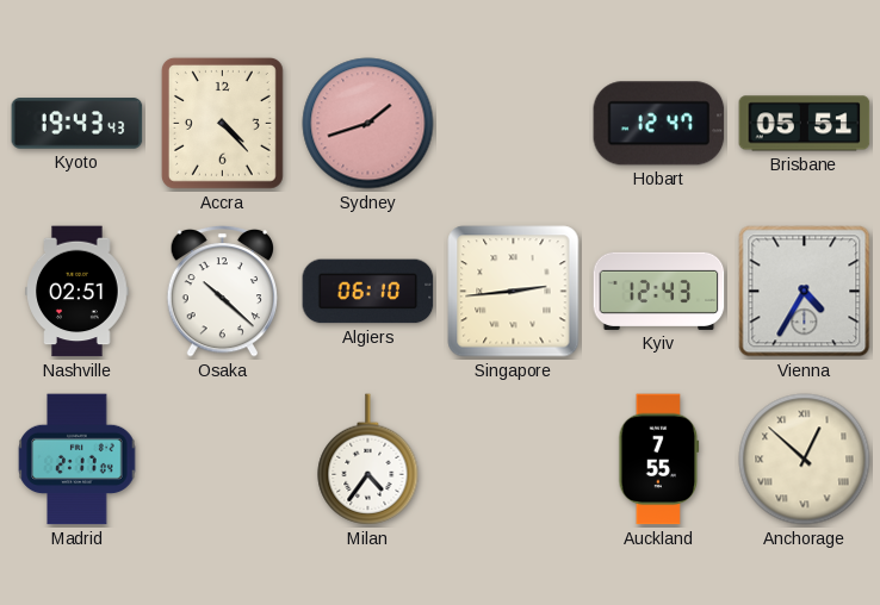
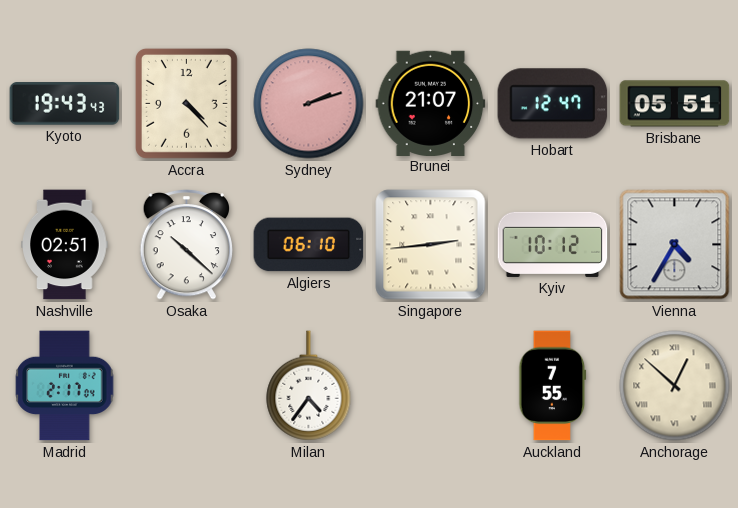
Sydney: 1:42 -> 2:12
Brunei: none -> 21:07
Kyiv: 12:43 -> 10:12
